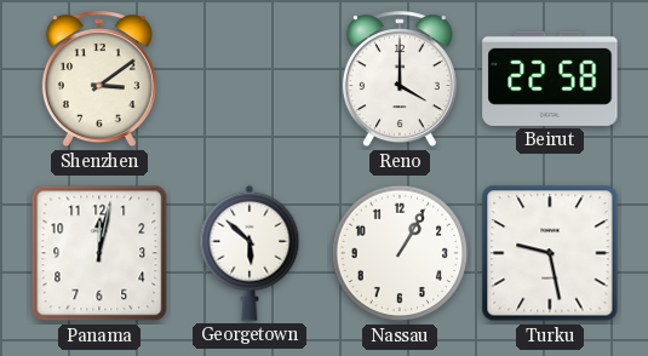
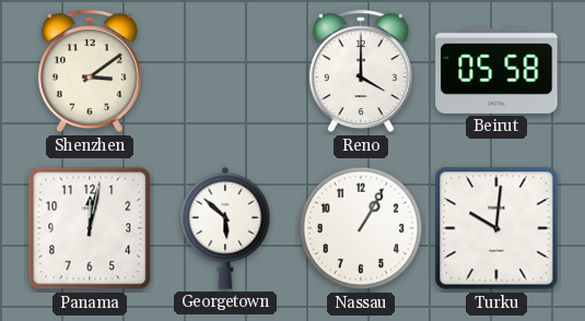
Beirut: 22:58 -> 05:58
Turku: 9:28 -> 10:01
